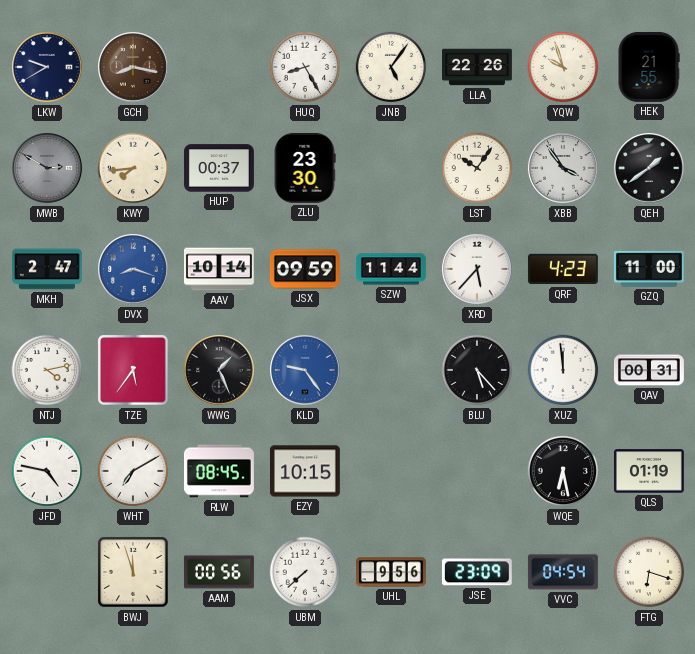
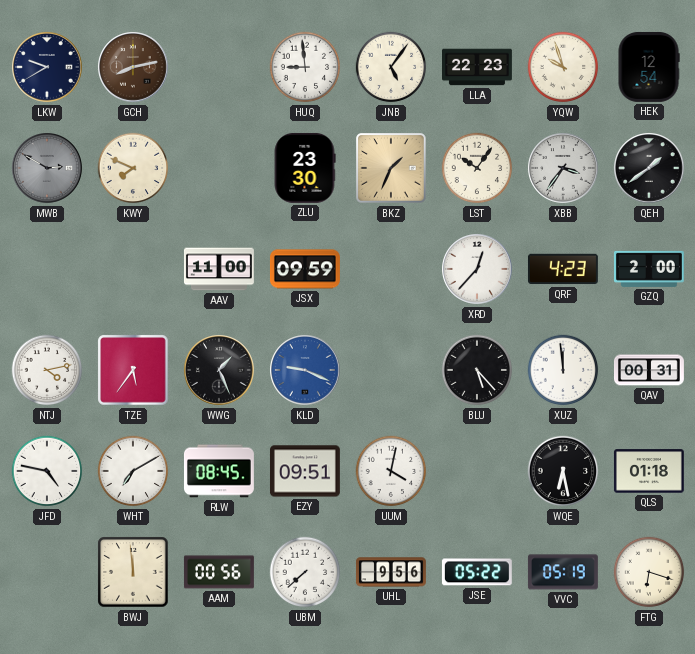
GCH: 8:17 -> 8:13
HUQ: 8:25 -> 8:59
LLA: 22:26 -> 22:23
HEK: 21:55 -> 12:54
KWY: 7:44 -> 7:49
HUP: 00:37 -> none
BKZ: none -> 1:34
XBB: 3:54 -> 3:36
MKH: 2:47 -> none
DVX: 8:18 -> none
AAV: 10:14 -> 11:00
SZW: 11:44 -> none
XRD: 5:37 -> 12:37
GZQ: 11:00 -> 2:00
KLD: 9:24 -> 9:19
EZY: 10:15 -> 09:51
UUM: none -> 4:02
QLS: 01:19 -> 01:18
BWJ: 11:57 -> 11:59
JSE: 23:09 -> 05:22
VVC: 04:54 -> 05:19
